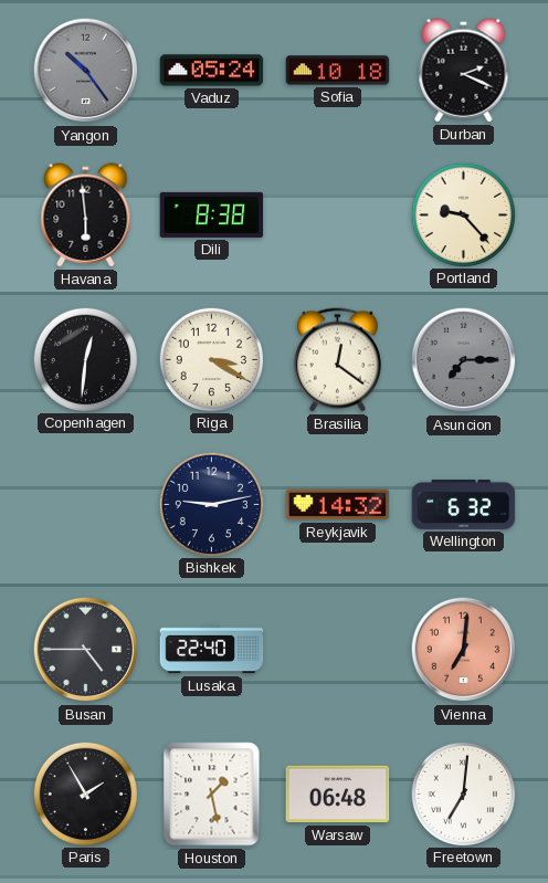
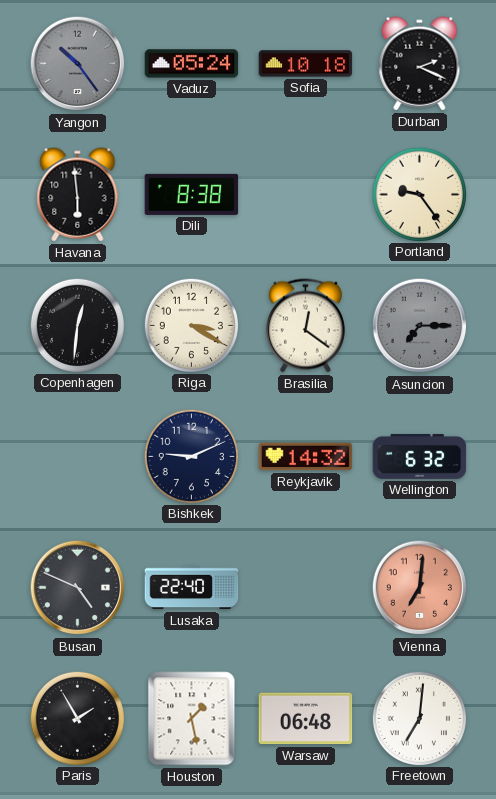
Portland: 9:23 -> 9:24
Bishkek: 9:13 -> 9:11
Busan: 4:45 -> 4:49
